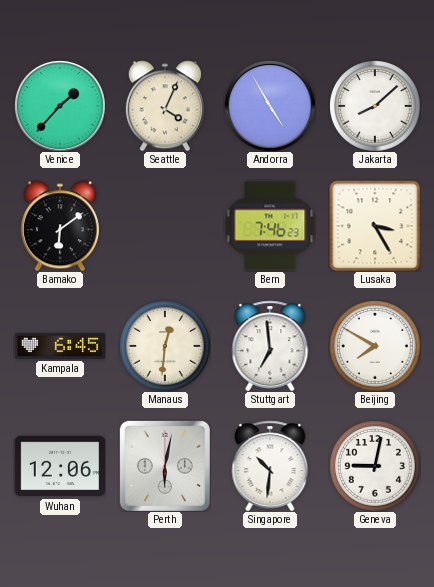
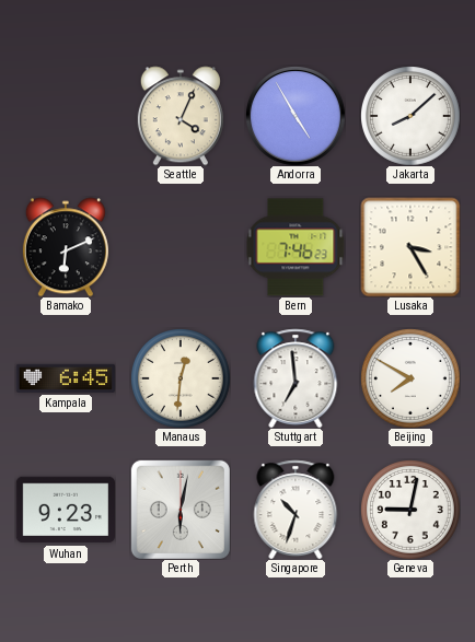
Venice: 1:37 -> none
Bamako: 6:09 -> 6:11
Wuhan: 12:06 -> 9:23
Singapore: 10:31 -> 10:33
